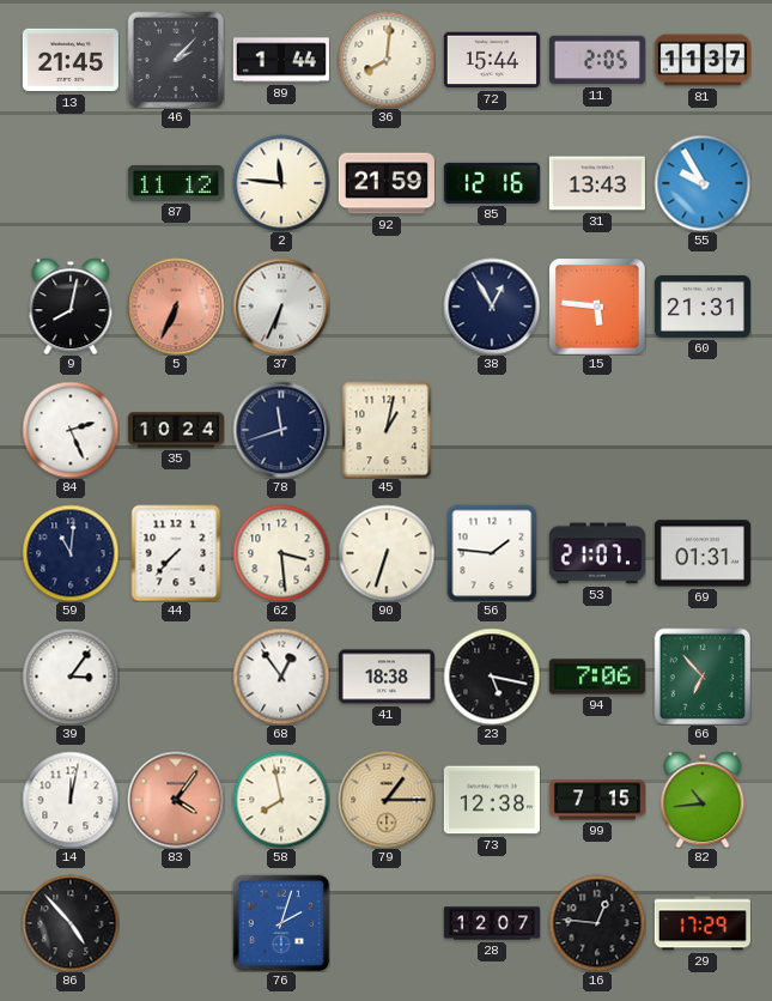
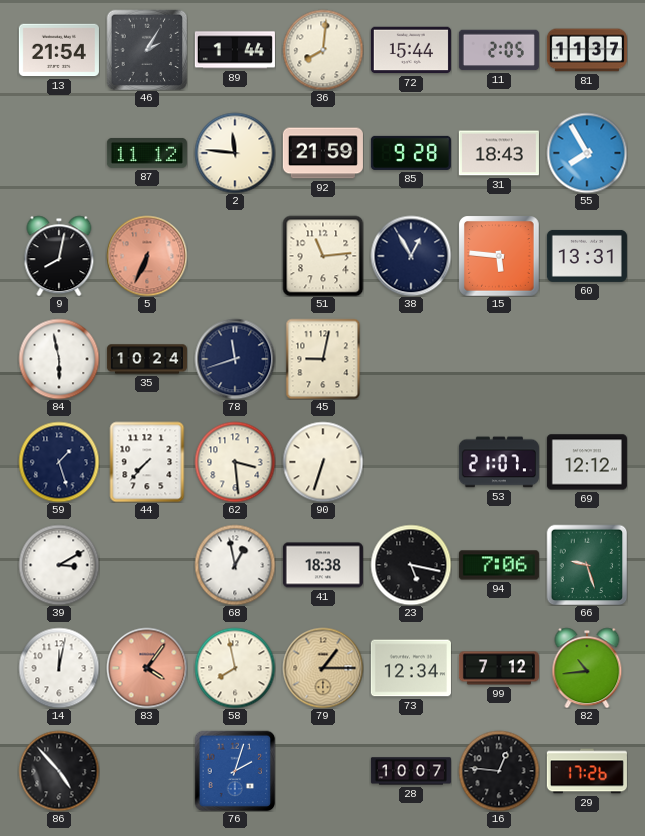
13: 21:45 -> 21:54
46: 2:07 -> 2:05
85: 12:16 -> 9:28
31: 13:43 -> 18:43
55: 9:55 -> 7:55
37: 6:34 -> none
51: none -> 11:14
60: 21:31 -> 13:31
84: 2:26 -> 5:58
45: 1:02 -> 9:02
59: 11:01 -> 1:27
56: 1:46 -> none
69: 01:31 -> 12:12
39: 3:06 -> 3:10
68: 12:54 -> 12:58
66: 6:53 -> 9:27
73: 12:38 -> 12:34
99: 7:15 -> 7:12
28: 12:07 -> 10:07
29: 17:29 -> 17:26
